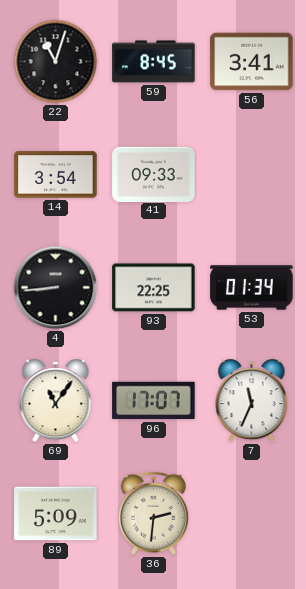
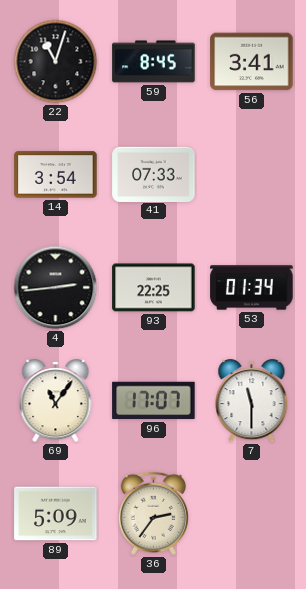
41: 09:33 -> 07:33
4: 8:44 -> 2:44
7: 11:34 -> 11:30
36: 2:31 -> 2:36
